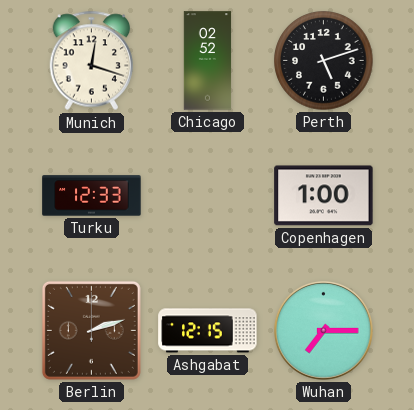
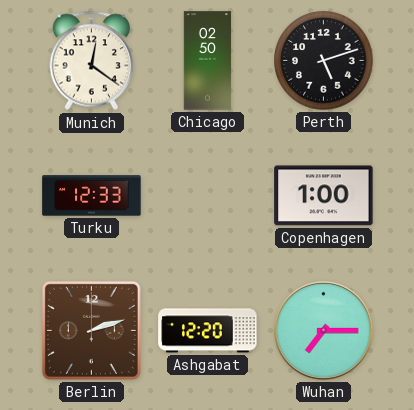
Munich: 12:18 -> 12:21
Chicago: 02:52 -> 02:50
Ashgabat: 12:15 -> 12:20
